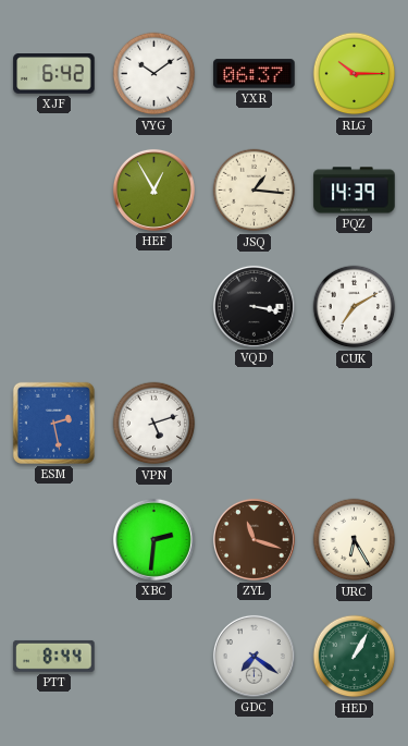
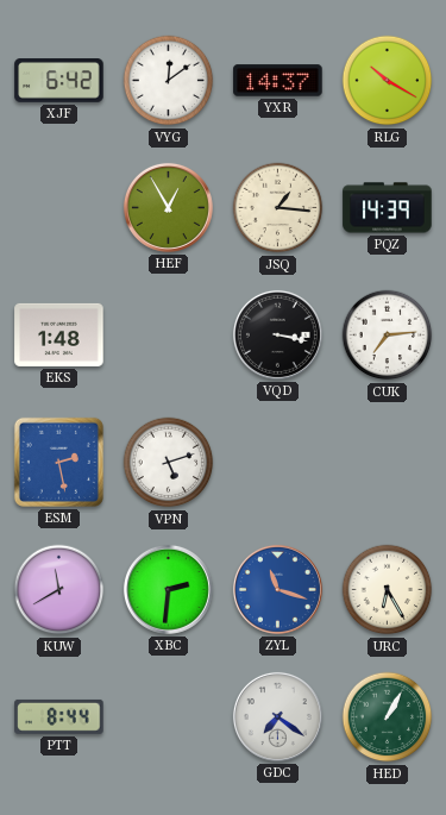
VYG: 10:09 -> 12:09
YXR: 06:37 -> 14:37
RLG: 10:15 -> 10:20
EKS: none -> 1:48
CUK: 7:10 -> 7:14
KUW: none -> 11:40
ZYL dial: brown -> blue
